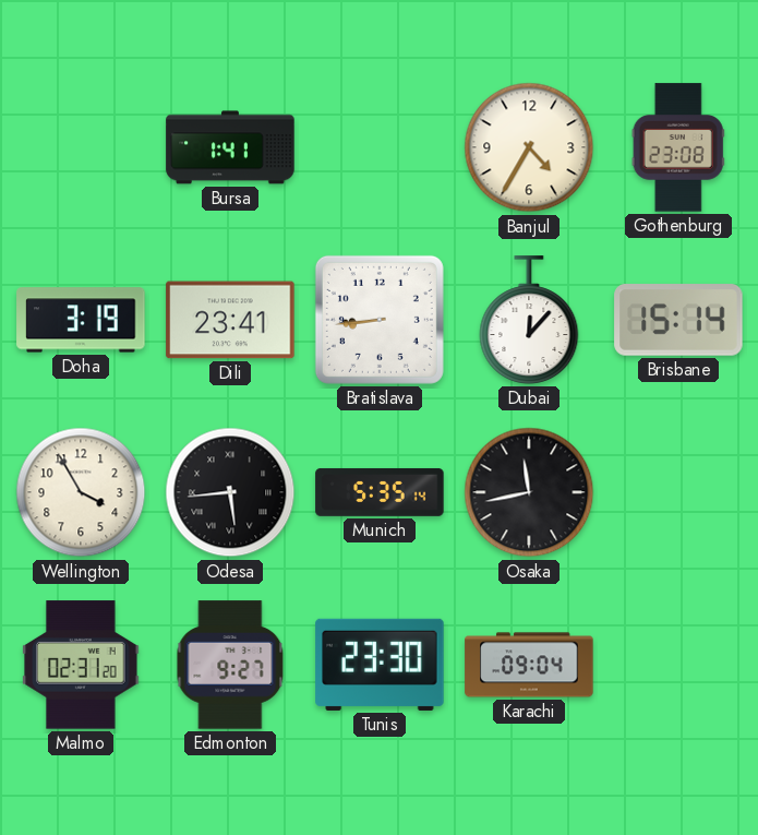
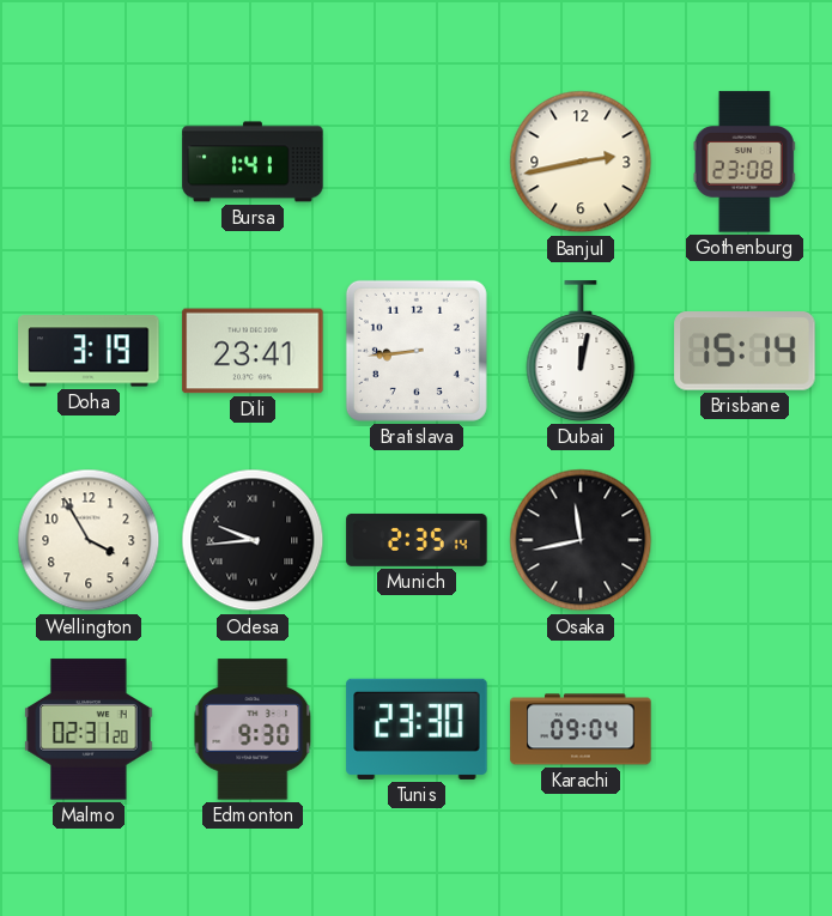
Banjul: 4:35 -> 2:43
Dubai: 12:07 -> 12:02
Odesa: 5:44 -> 9:44
Munich: 5:35 -> 2:35
Edmonton: 9:27 -> 9:30
